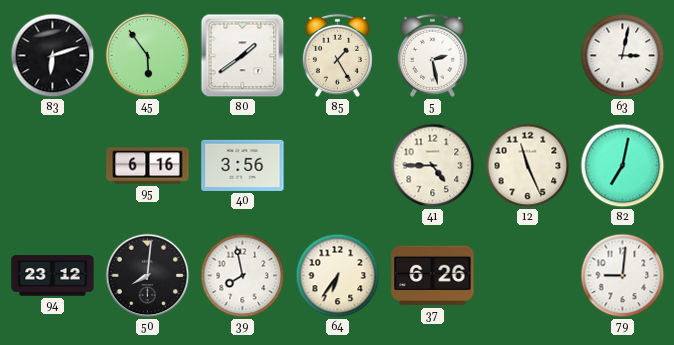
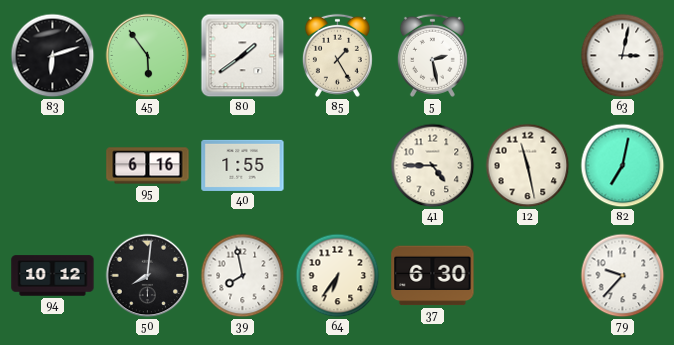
40: 3:56 -> 1:55
12: 11:26 -> 11:28
94: 23:12 -> 10:12
37: 6:26 -> 6:30
79: 9:01 -> 9:37
